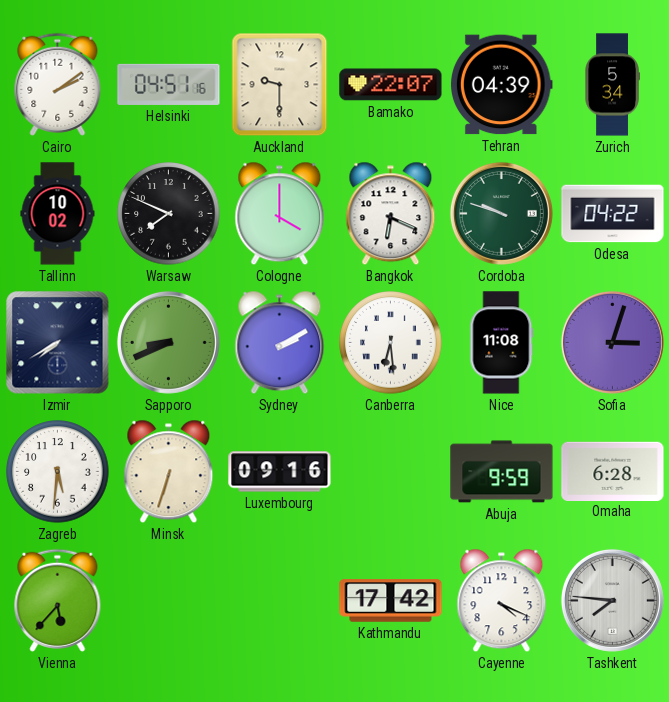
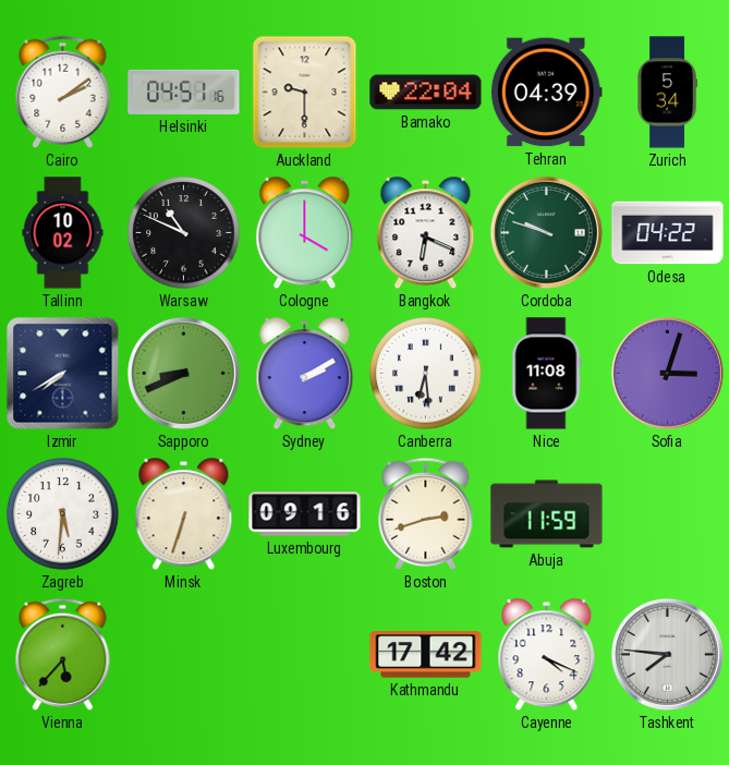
Bamako: 22:07 -> 22:04
Warsaw: 7:49 -> 10:49
Boston: none -> 2:42
Abuja: 9:59 -> 11:59
Omaha: 6:28 -> none
